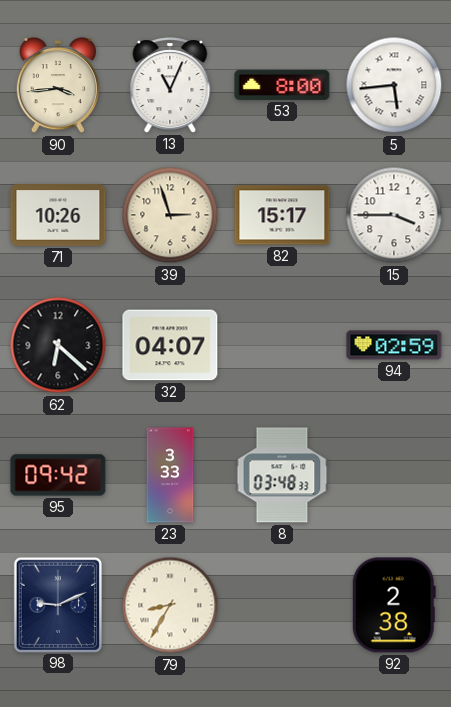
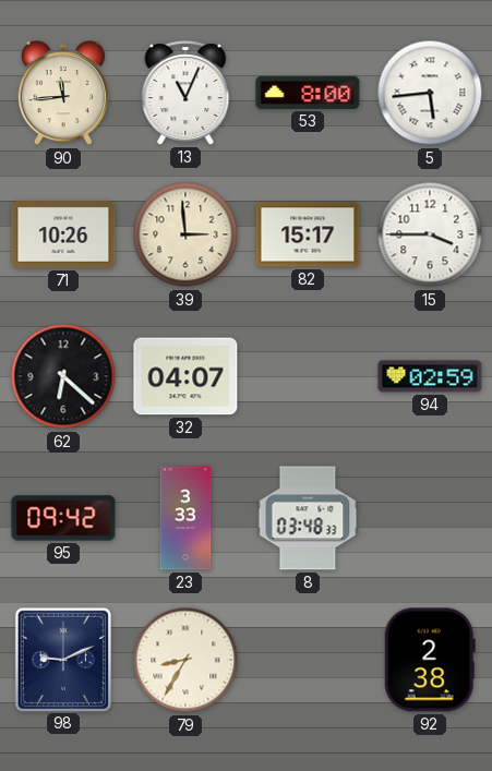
90: 3:44 -> 11:44
39: 2:57 -> 2:59
